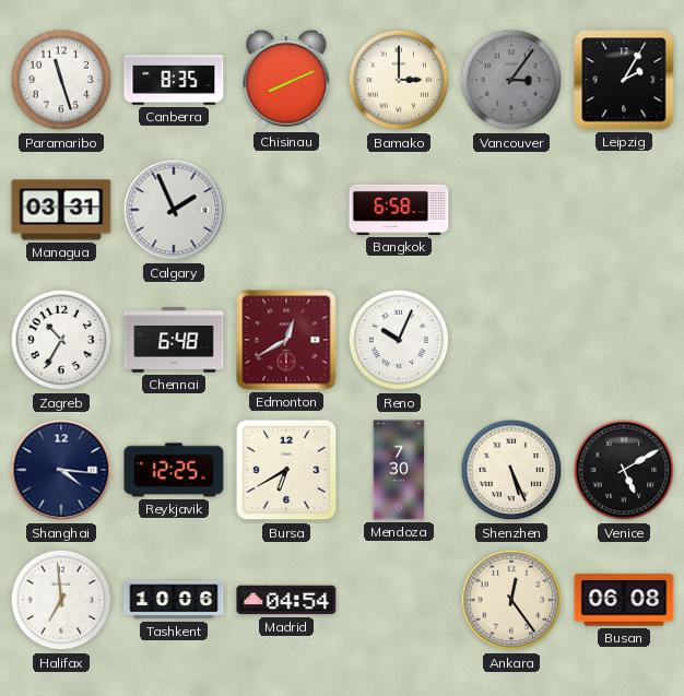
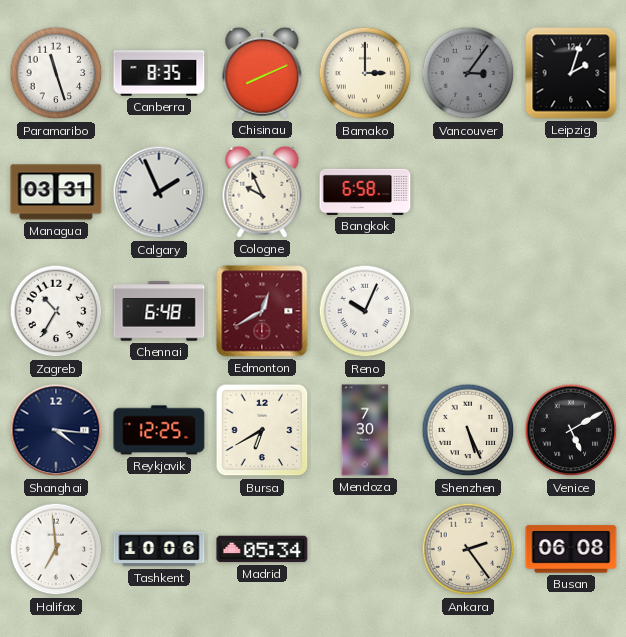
Leipzig: 2:05 -> 2:03
Cologne: none -> 9:56
Madrid: 04:54 -> 05:34
Ankara: 12:24 -> 2:24
